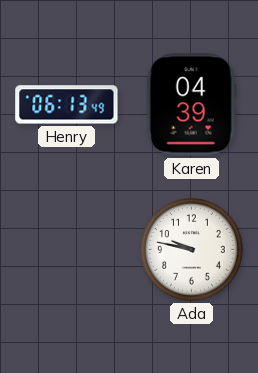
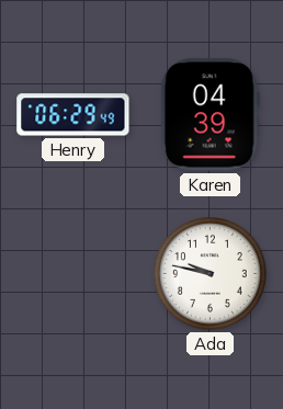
Henry: 06:13 -> 06:29
